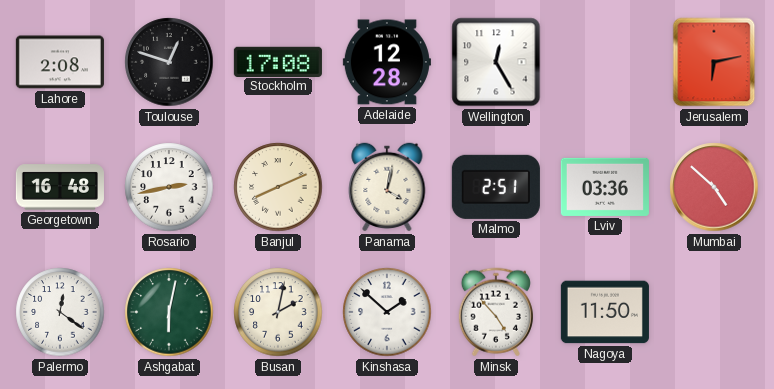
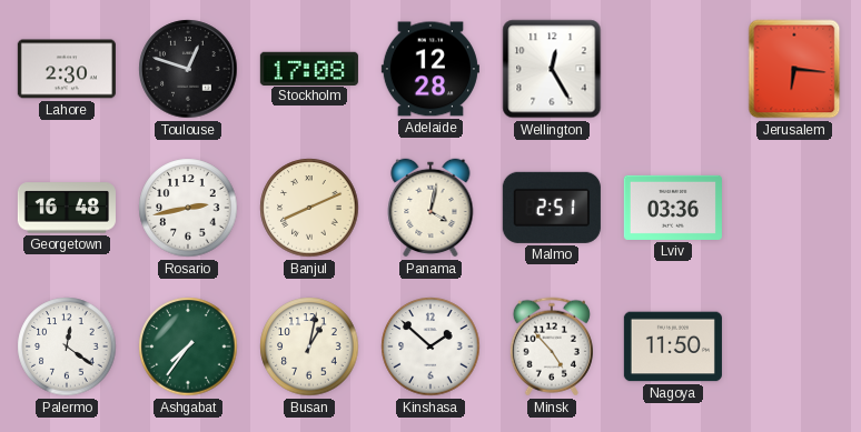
Lahore: 2:08 -> 2:30
Jerusalem: 6:13 -> 6:16
Mumbai: 4:52 -> none
Ashgabat: 6:02 -> 7:36
Busan: 2:02 -> 1:02
